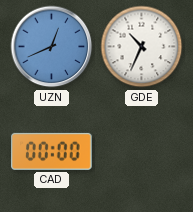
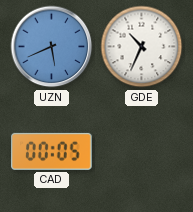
UZN: 12:41 -> 5:41
CAD: 00:00 -> 00:05
